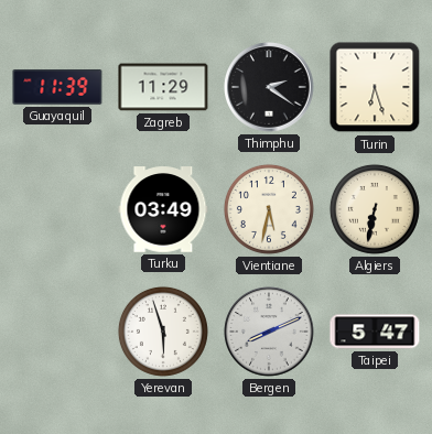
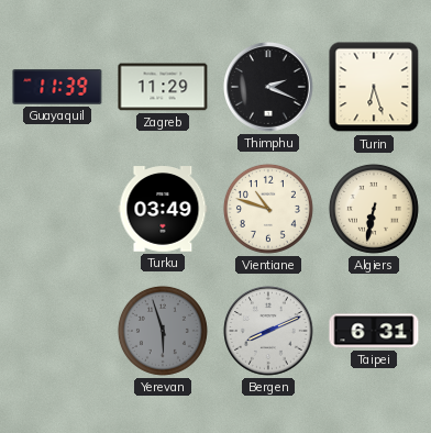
Thimphu: 2:21 -> 2:19
Vientiane: 5:32 -> 10:48
Yerevan dial: white -> grey
Taipei: 5:47 -> 6:31
